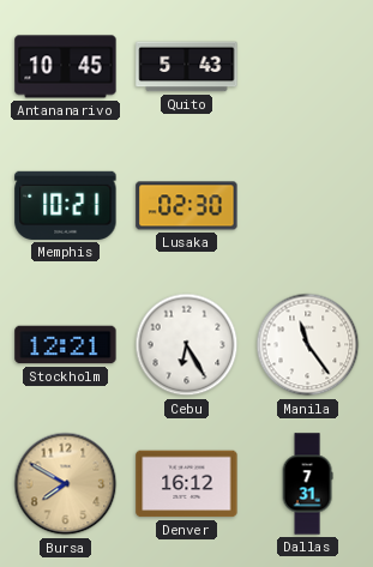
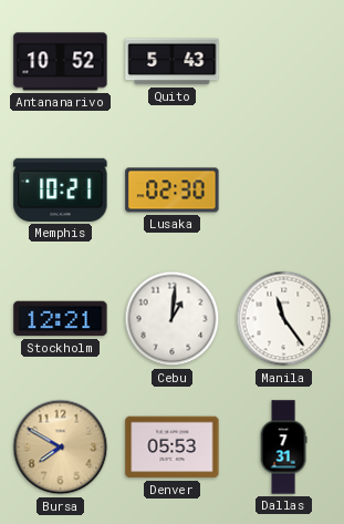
Antananarivo: 10:45 -> 10:52
Cebu: 6:25 -> 1:01
Denver: 16:12 -> 05:53
